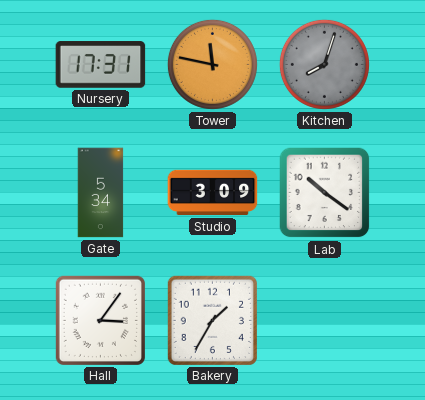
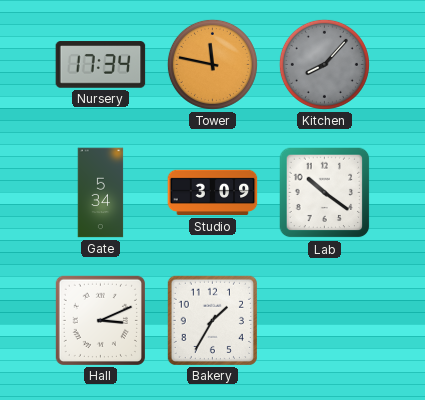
Nursery: 17:31 -> 17:34
Kitchen: 8:03 -> 8:07
Hall: 3:06 -> 3:11
